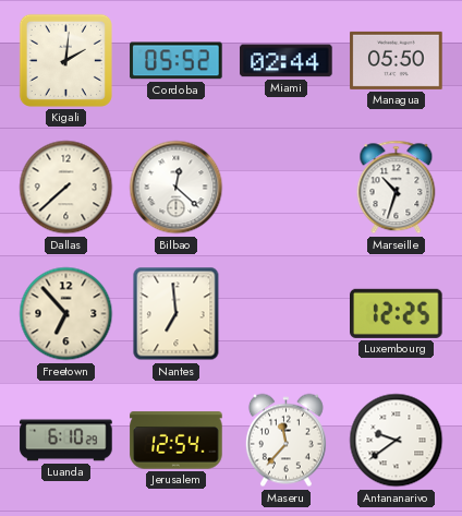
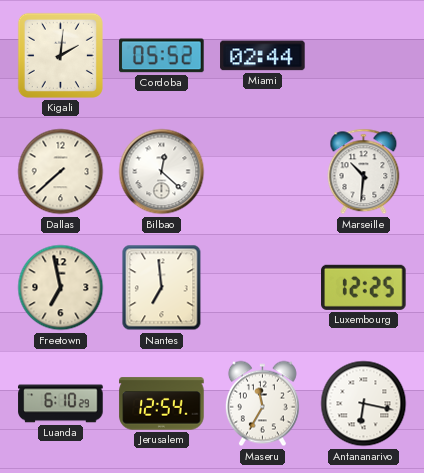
Managua: 05:50 -> none
Marseille: 10:33 -> 10:31
Freetown: 6:53 -> 6:58
Maseru: 11:37 -> 11:35
Antananarivo: 9:39 -> 6:17
